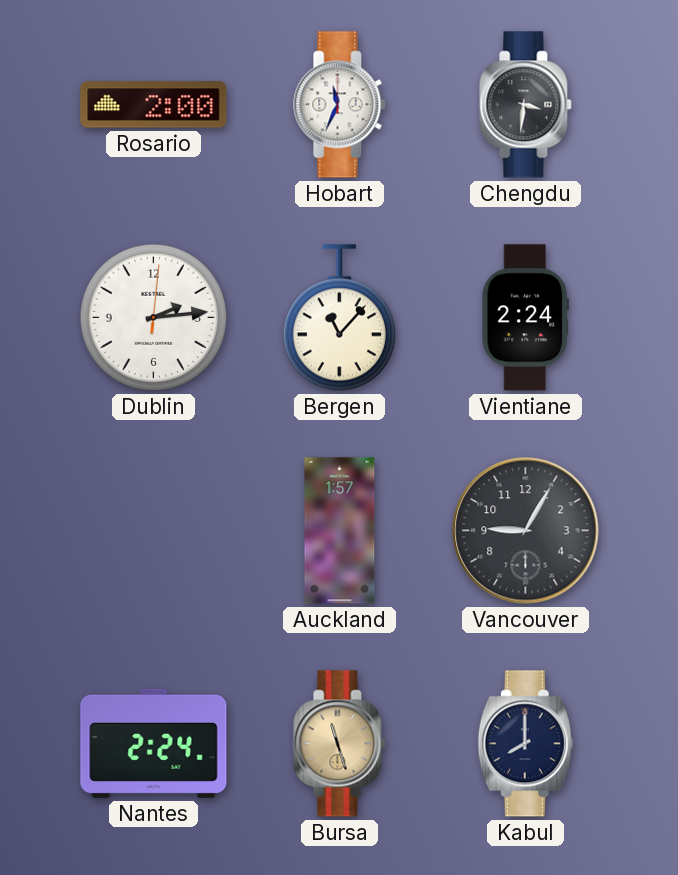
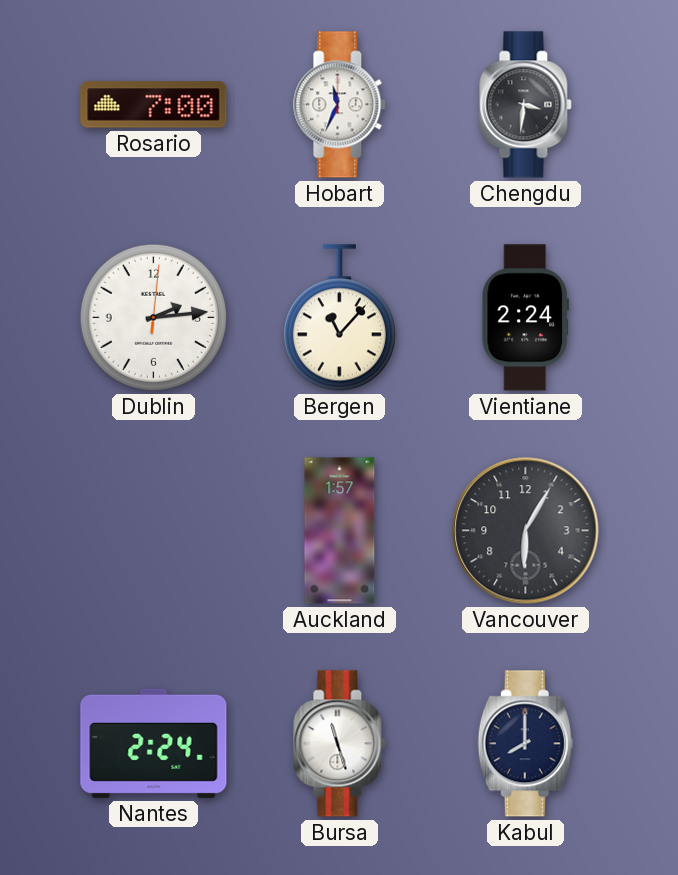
Rosario: 2:00 -> 7:00
Vancouver: 9:05 -> 6:05
Bursa dial: champagne -> white
